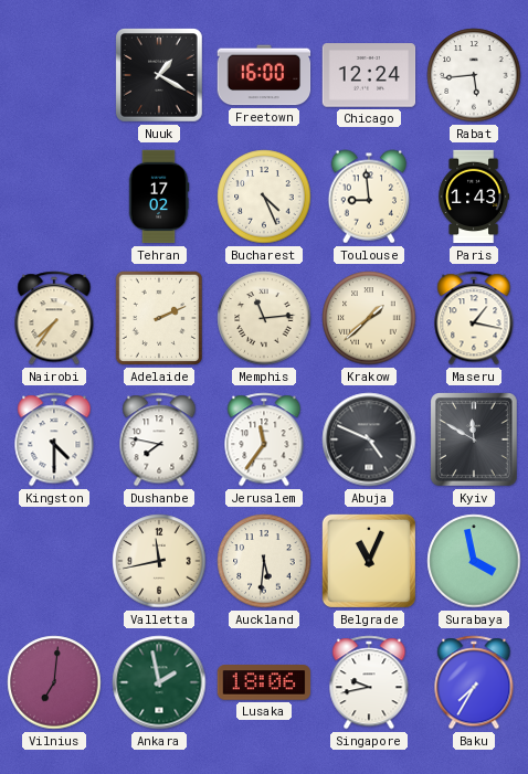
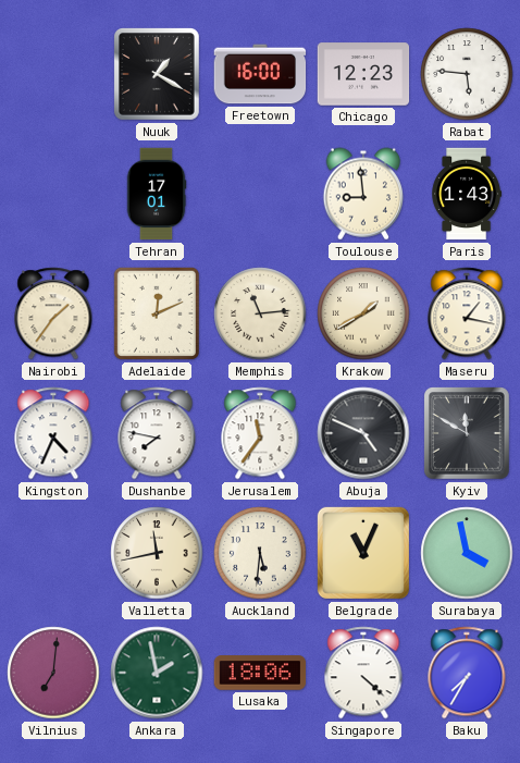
Chicago: 12:24 -> 12:23
Rabat: 5:44 -> 5:46
Tehran: 17:02 -> 17:01
Bucharest: 4:26 -> none
Nairobi: 7:36 -> 1:36
Adelaide: 2:11 -> 12:11
Krakow: 1:38 -> 1:40
Kingston: 4:30 -> 4:34
Singapore: 9:43 -> 4:22
